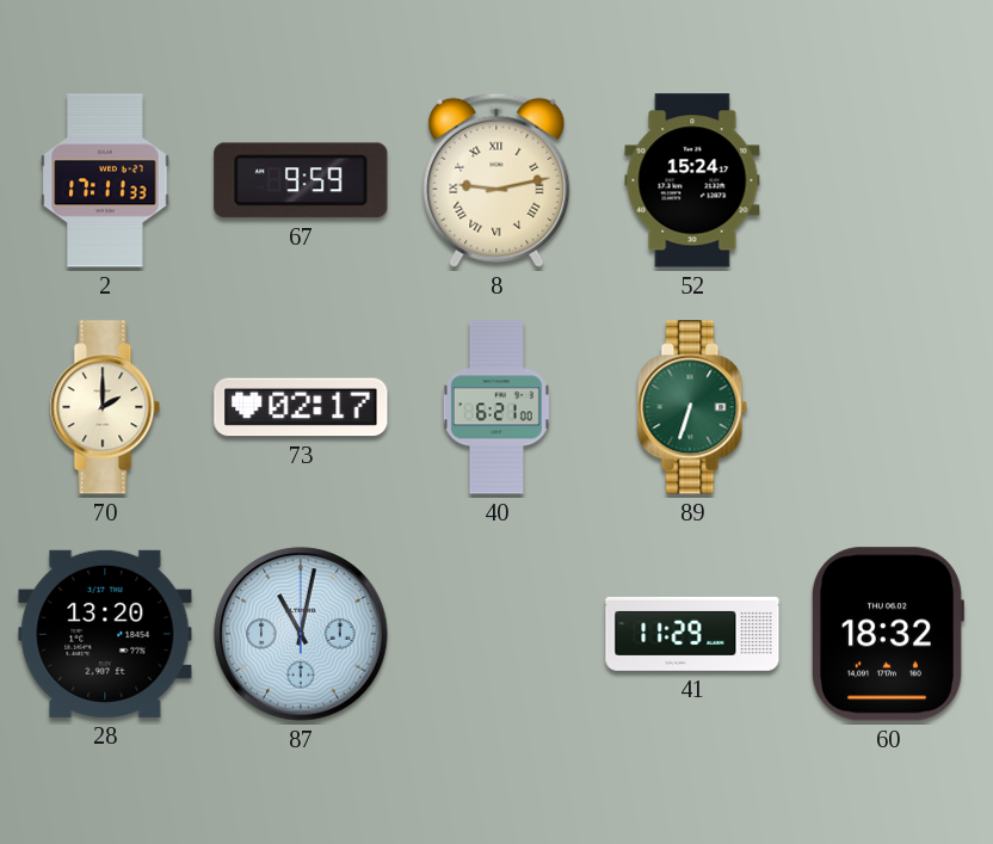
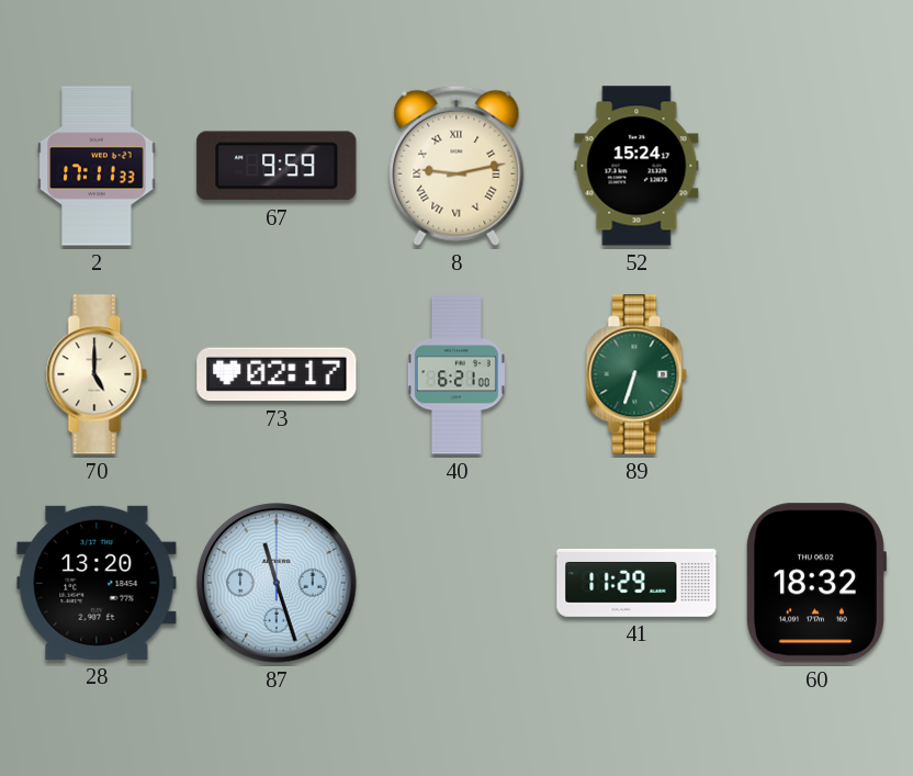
70: 2:00 -> 5:00
87: 11:02 -> 11:27
